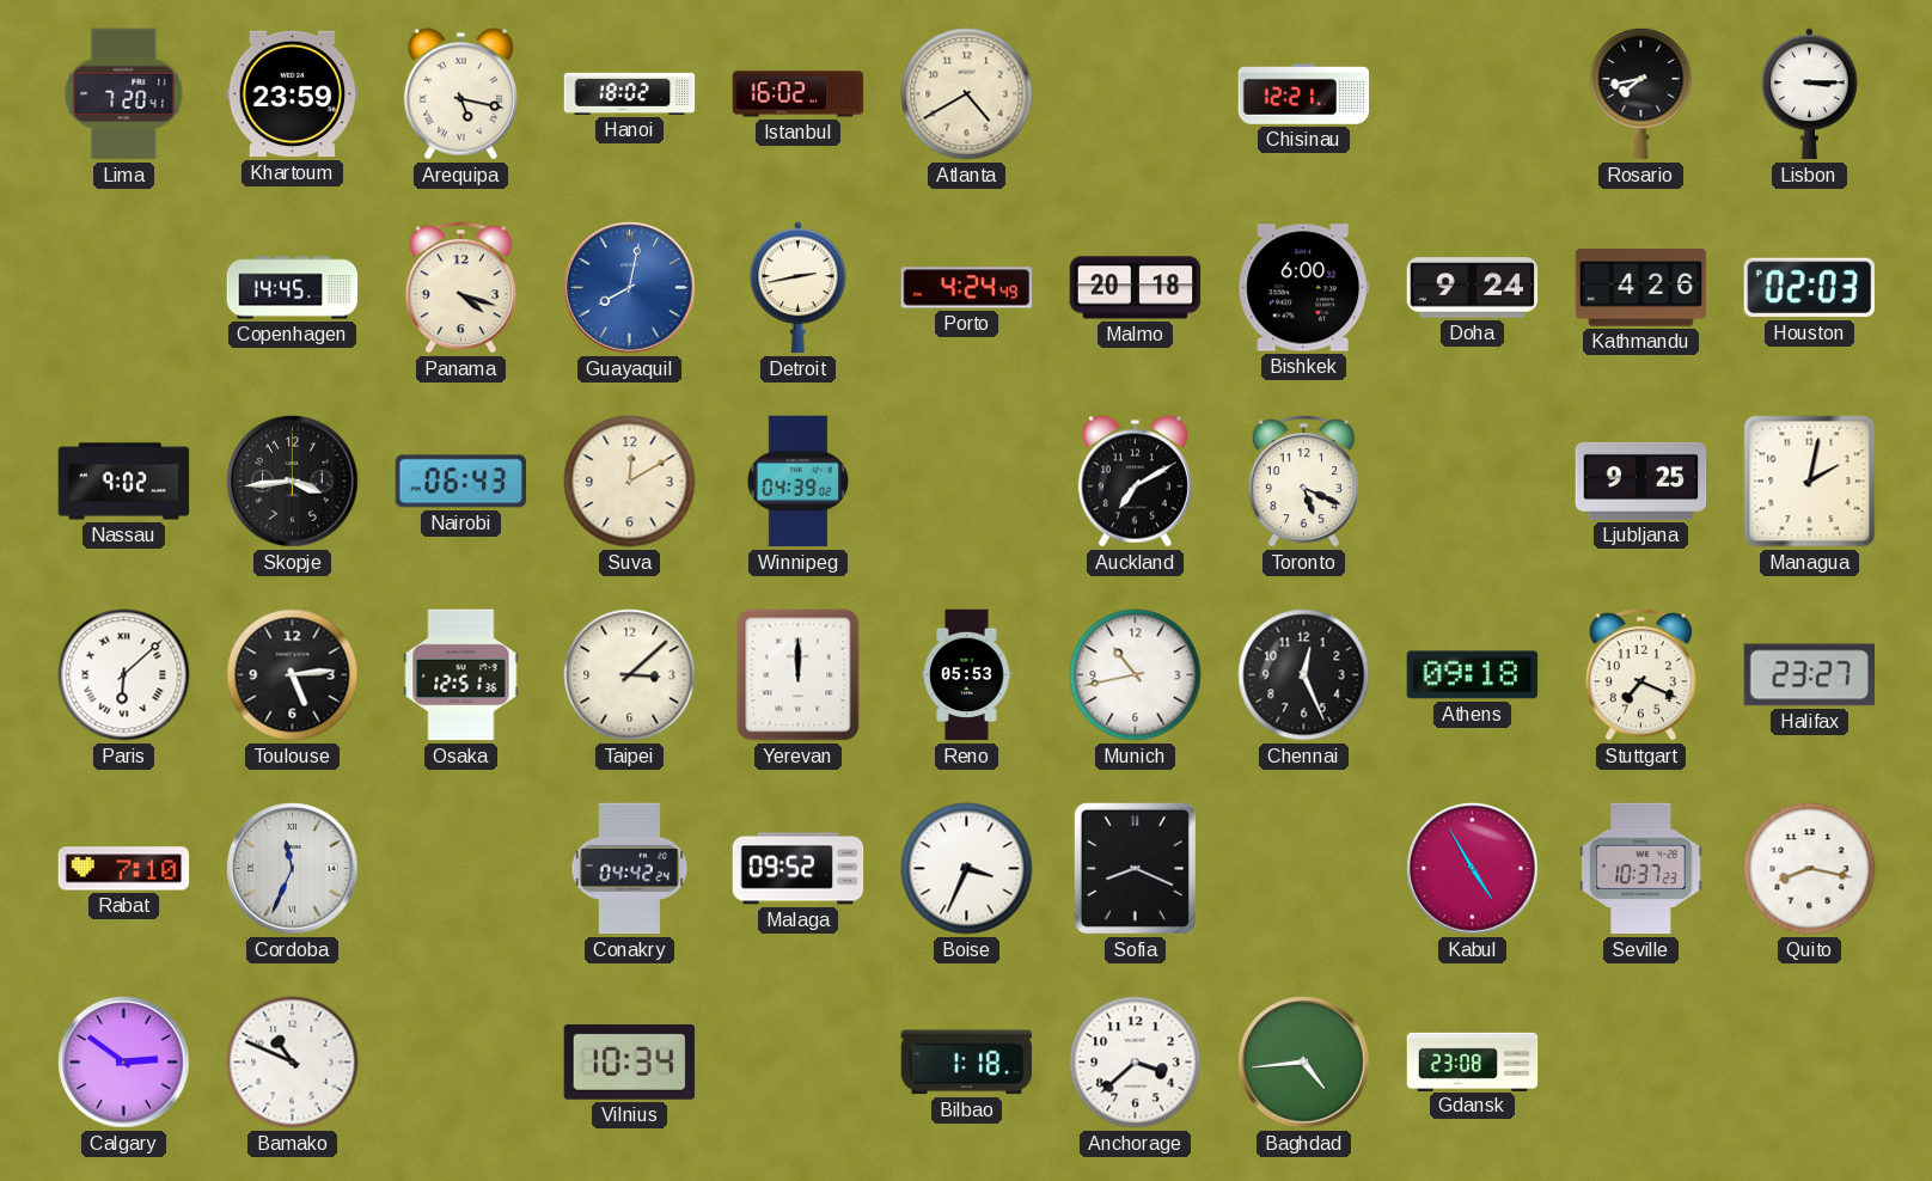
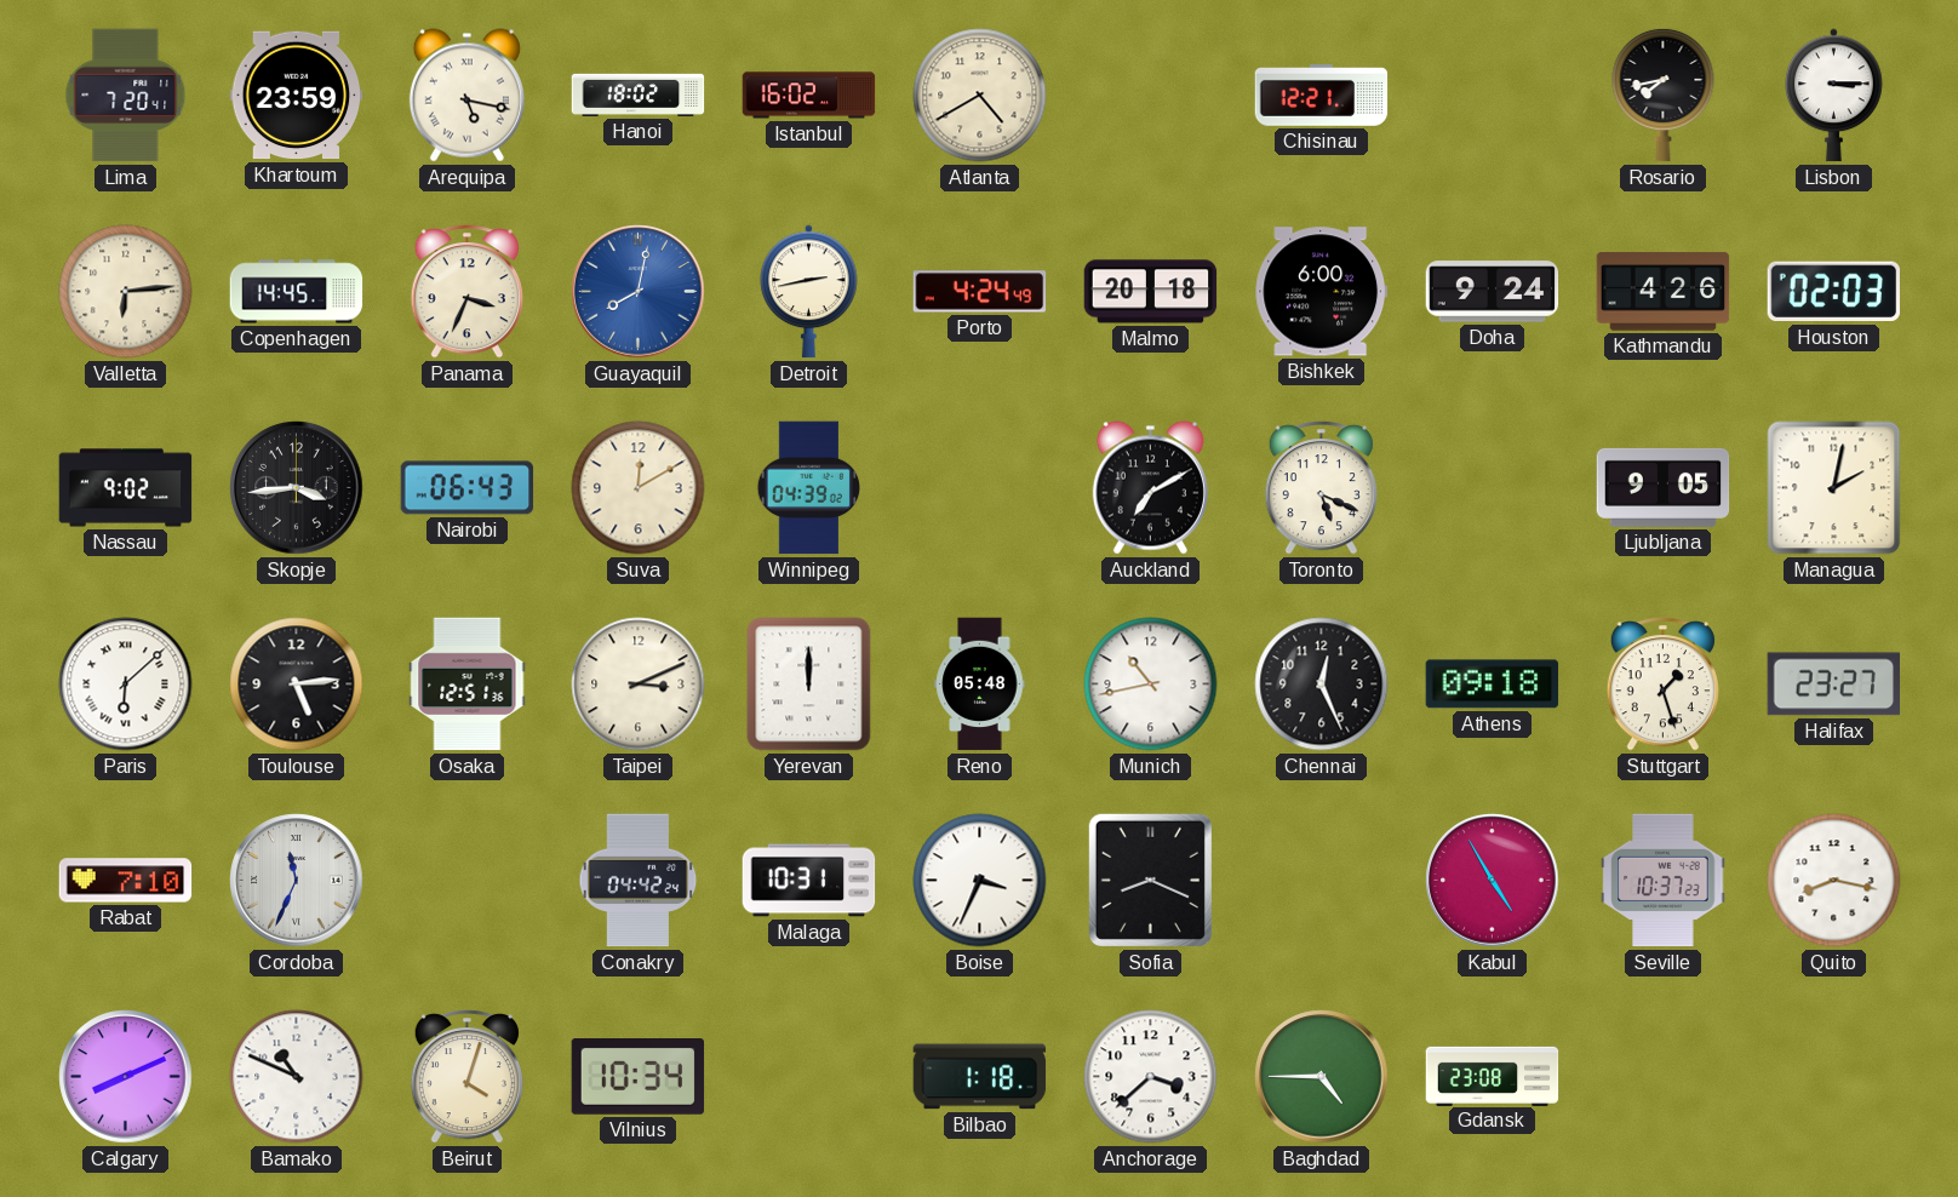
Valletta: none -> 6:14
Panama: 4:18 -> 3:34
Ljubljana: 9:25 -> 9:05
Taipei: 3:08 -> 3:11
Reno: 05:53 -> 05:48
Stuttgart: 7:19 -> 1:27
Malaga: 09:52 -> 10:31
Calgary: 2:51 -> 8:11
Beirut: none -> 4:03
Baghdad: 4:44 -> 4:45
